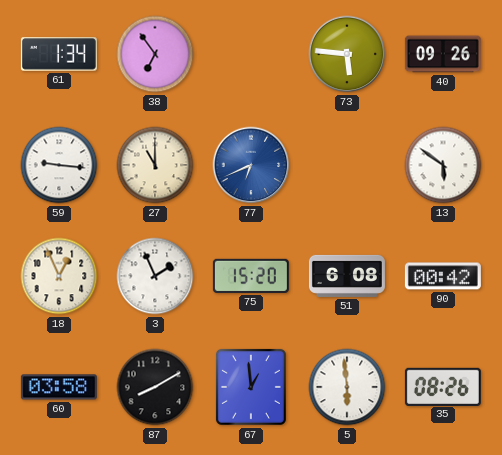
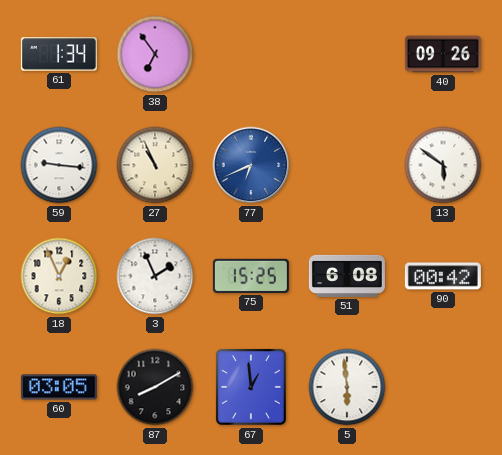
73: 5:46 -> none
27: 11:00 -> 10:56
75: 15:20 -> 15:25
60: 03:58 -> 03:05
35: 08:26 -> none
